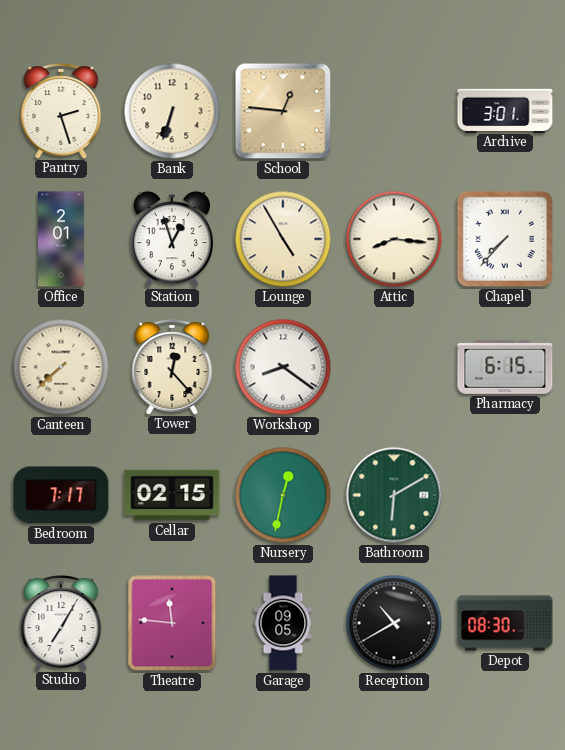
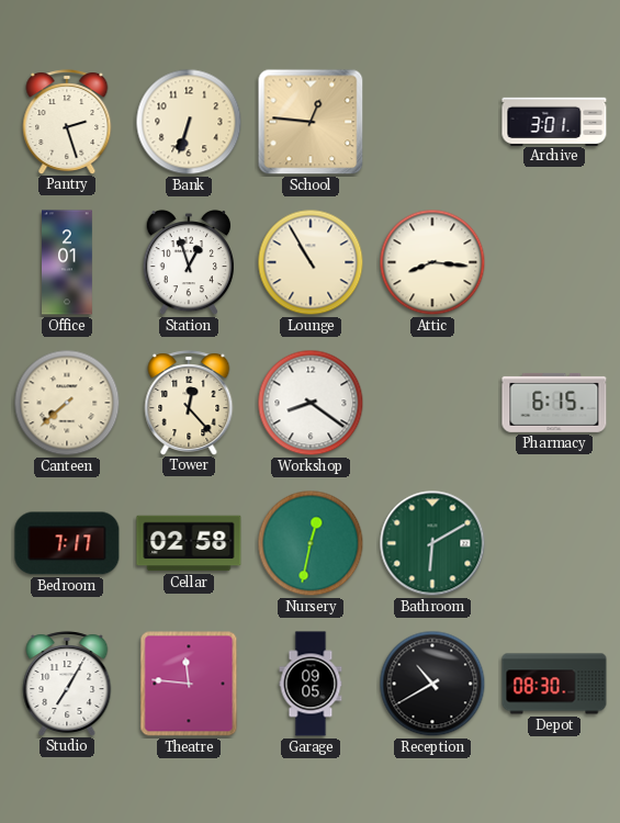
Lounge: 4:55 -> 10:55
Chapel: 7:37 -> none
Cellar: 02:15 -> 02:58
